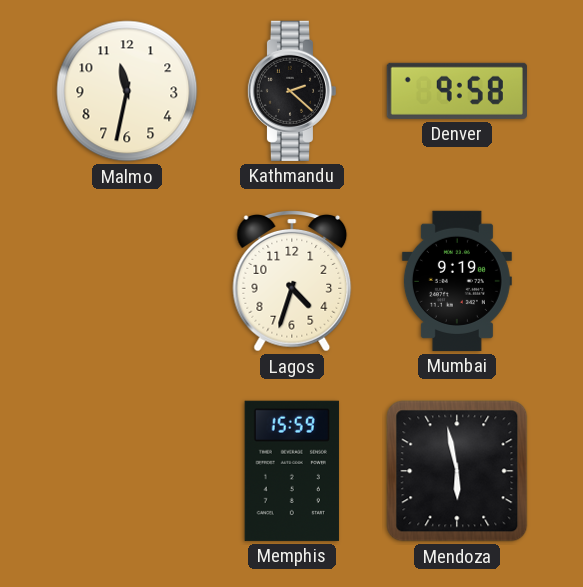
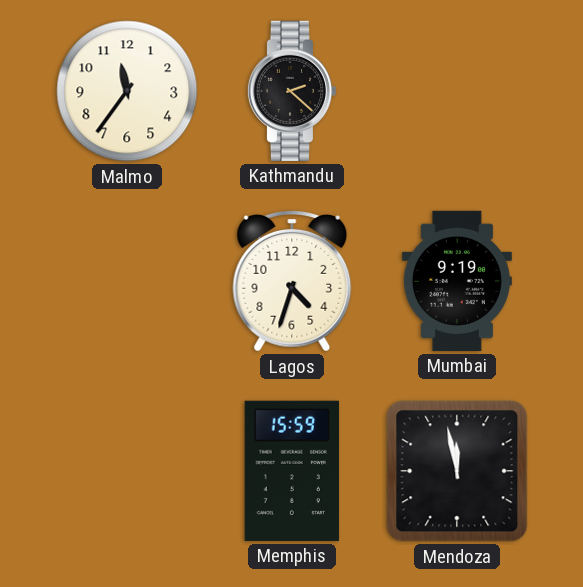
Malmo: 11:32 -> 11:36
Denver: 9:58 -> none
Mendoza: 5:58 -> 11:58
